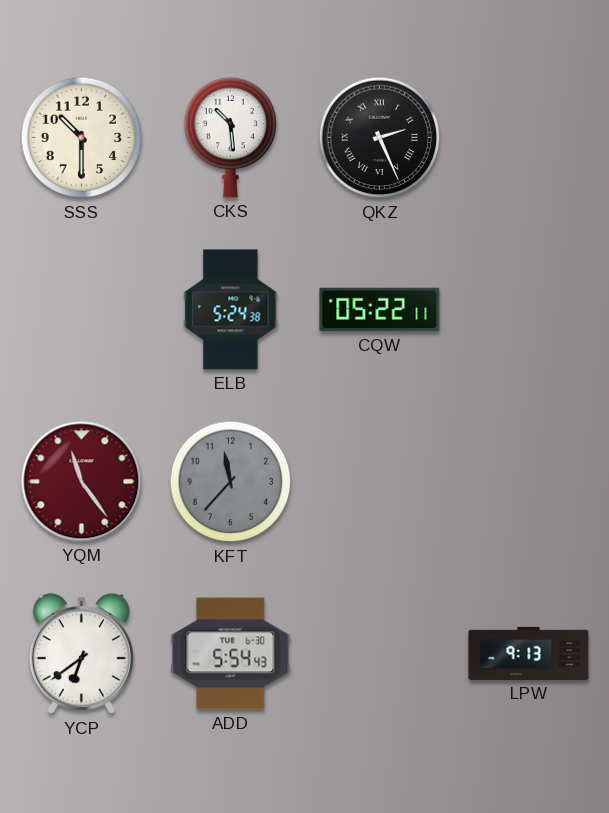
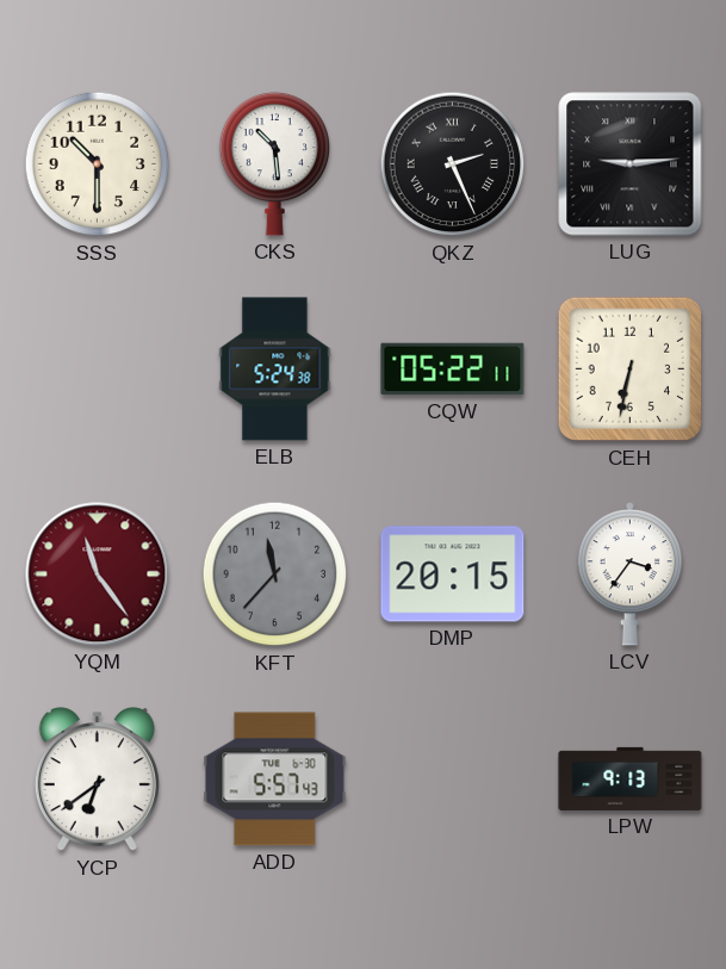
LUG: none -> 9:14
CEH: none -> 6:32
DMP: none -> 20:15
LCV: none -> 3:36
ADD: 5:54 -> 5:57
